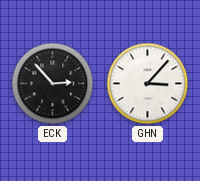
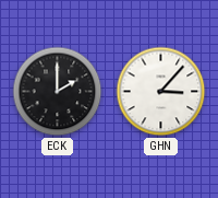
ECK: 2:53 -> 2:00
